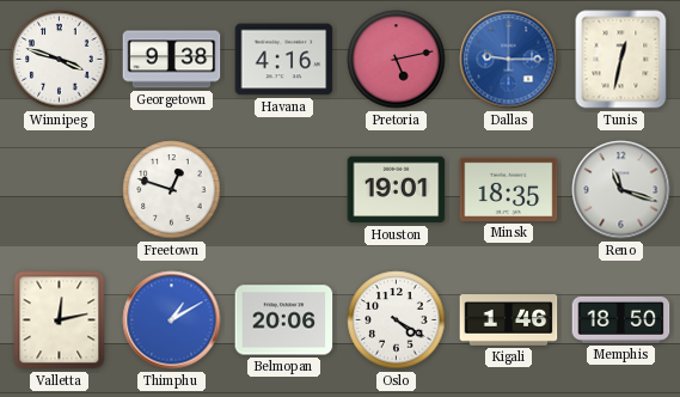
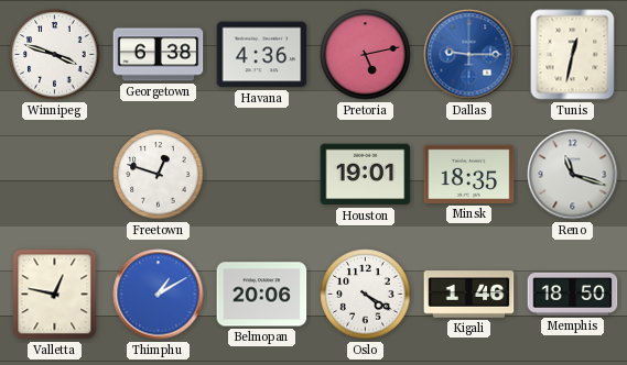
Georgetown: 9:38 -> 6:38
Havana: 4:16 -> 4:36
Valletta: 12:13 -> 12:47
